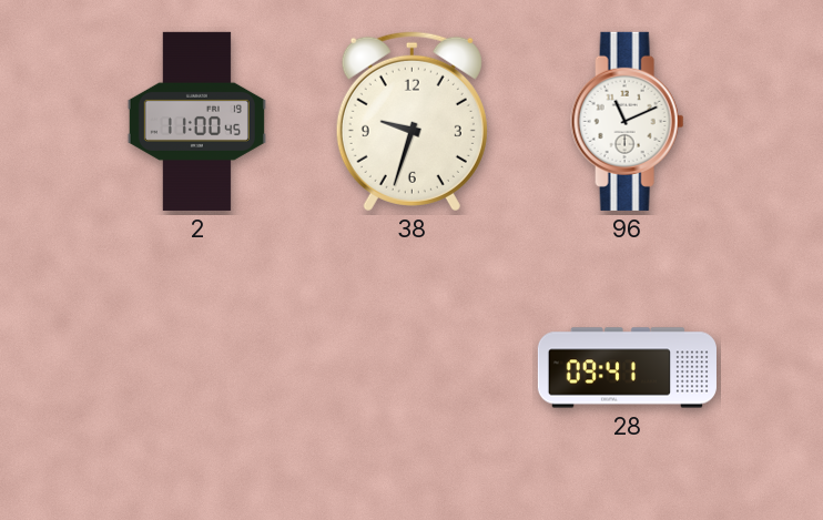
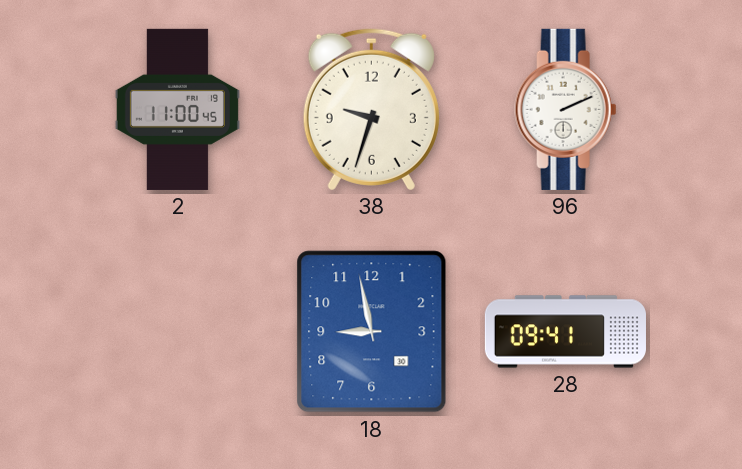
96: 11:11 -> 2:11
18: none -> 8:58
